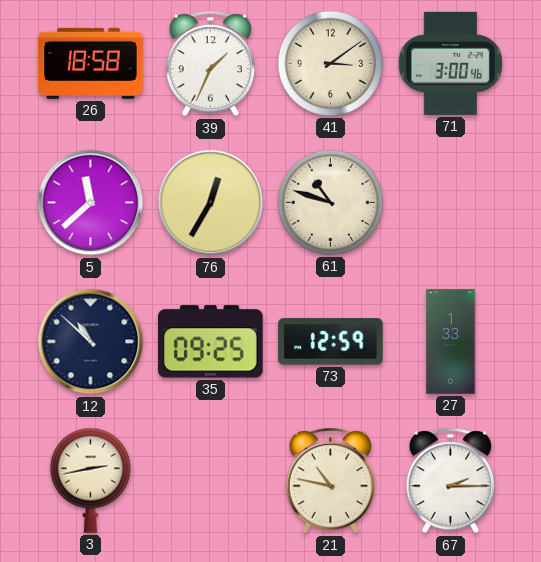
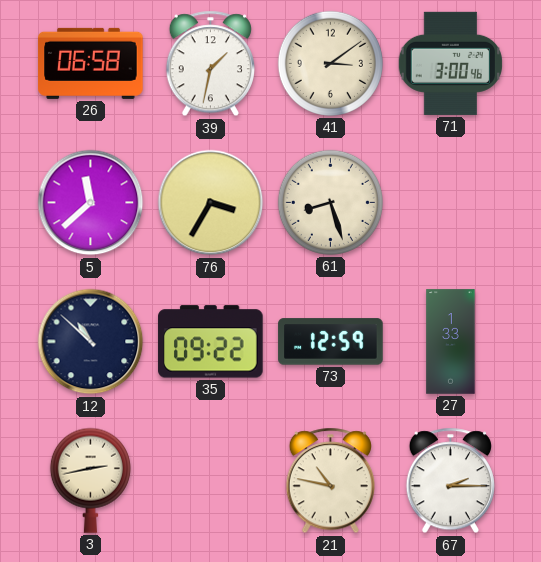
26: 18:58 -> 06:58
39: 1:34 -> 1:32
76: 12:35 -> 3:35
61: 10:48 -> 8:27
35: 09:25 -> 09:22
